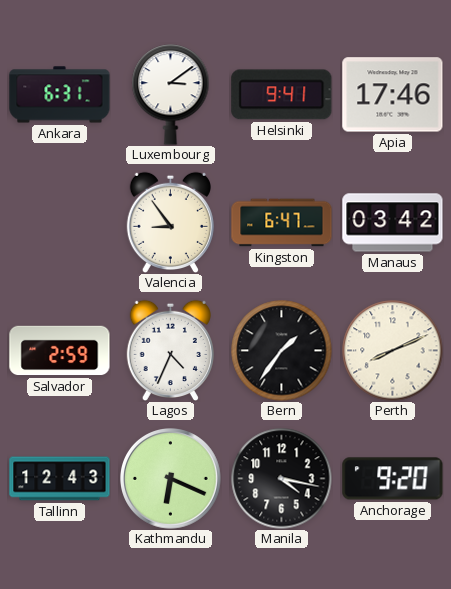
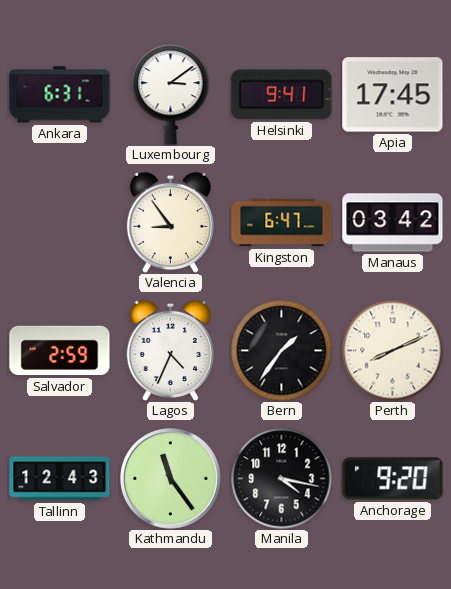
Apia: 17:46 -> 17:45
Kathmandu: 6:19 -> 11:24
